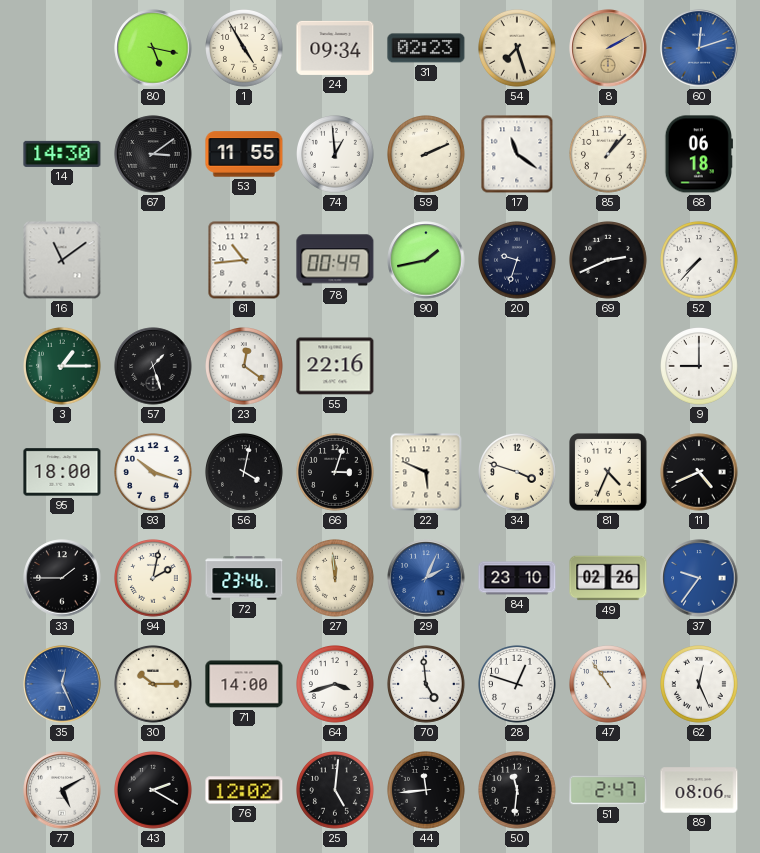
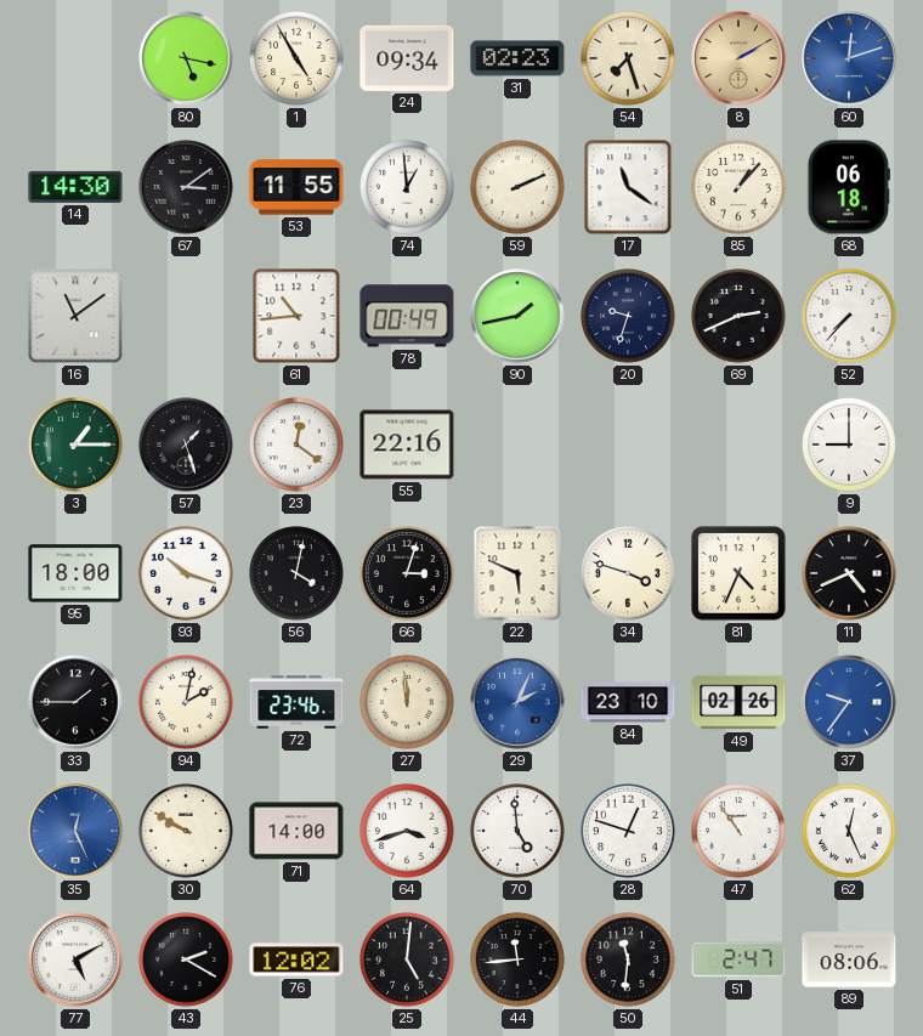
30: 10:15 -> 9:50
